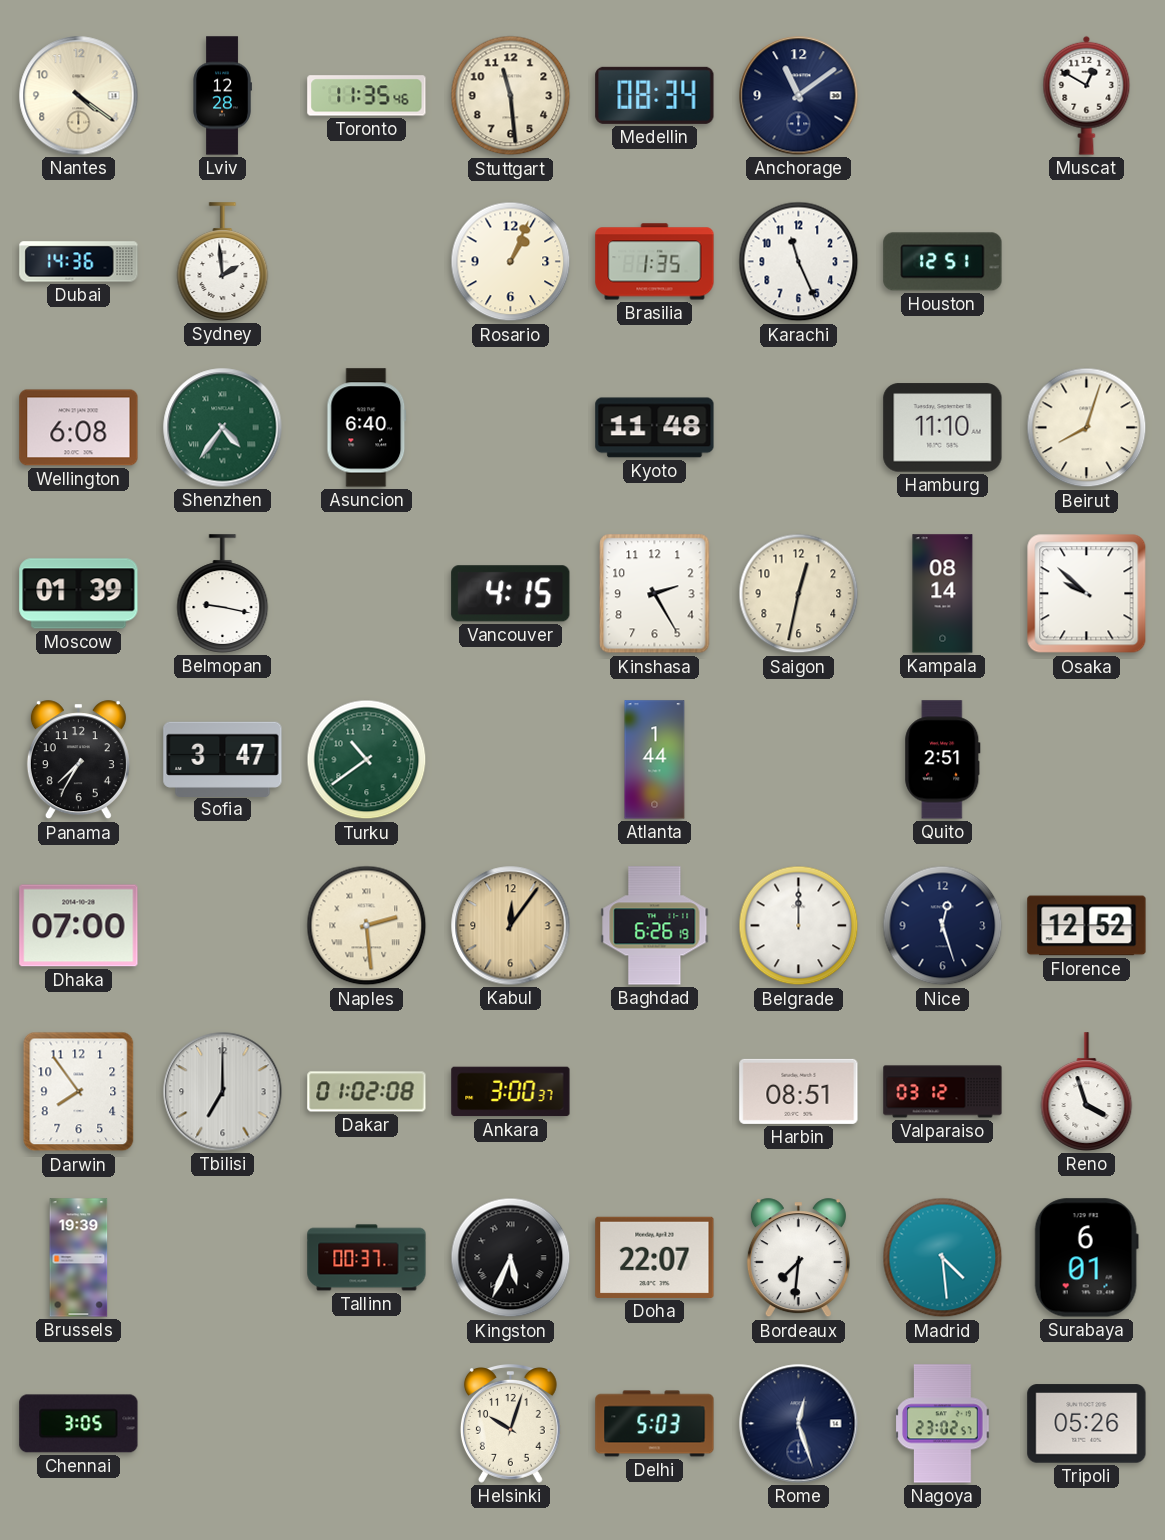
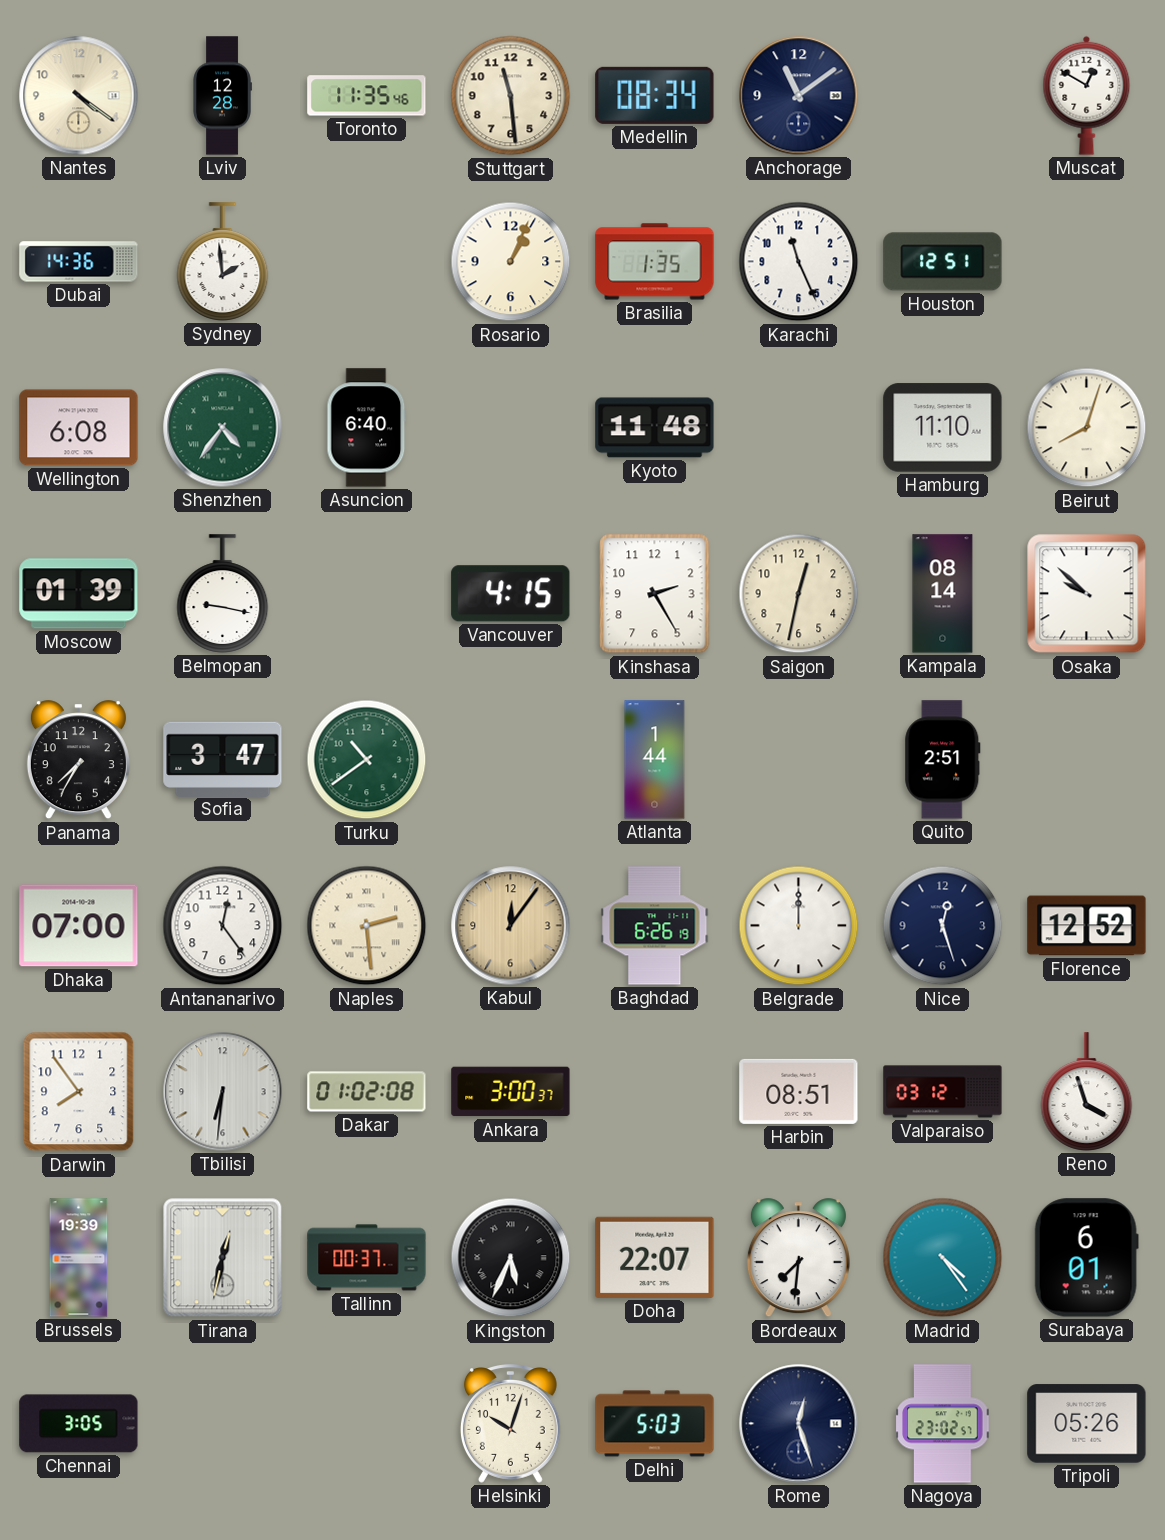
Antananarivo: none -> 12:24
Tbilisi: 7:00 -> 6:31
Tirana: none -> 12:32
Madrid: 4:29 -> 4:24
